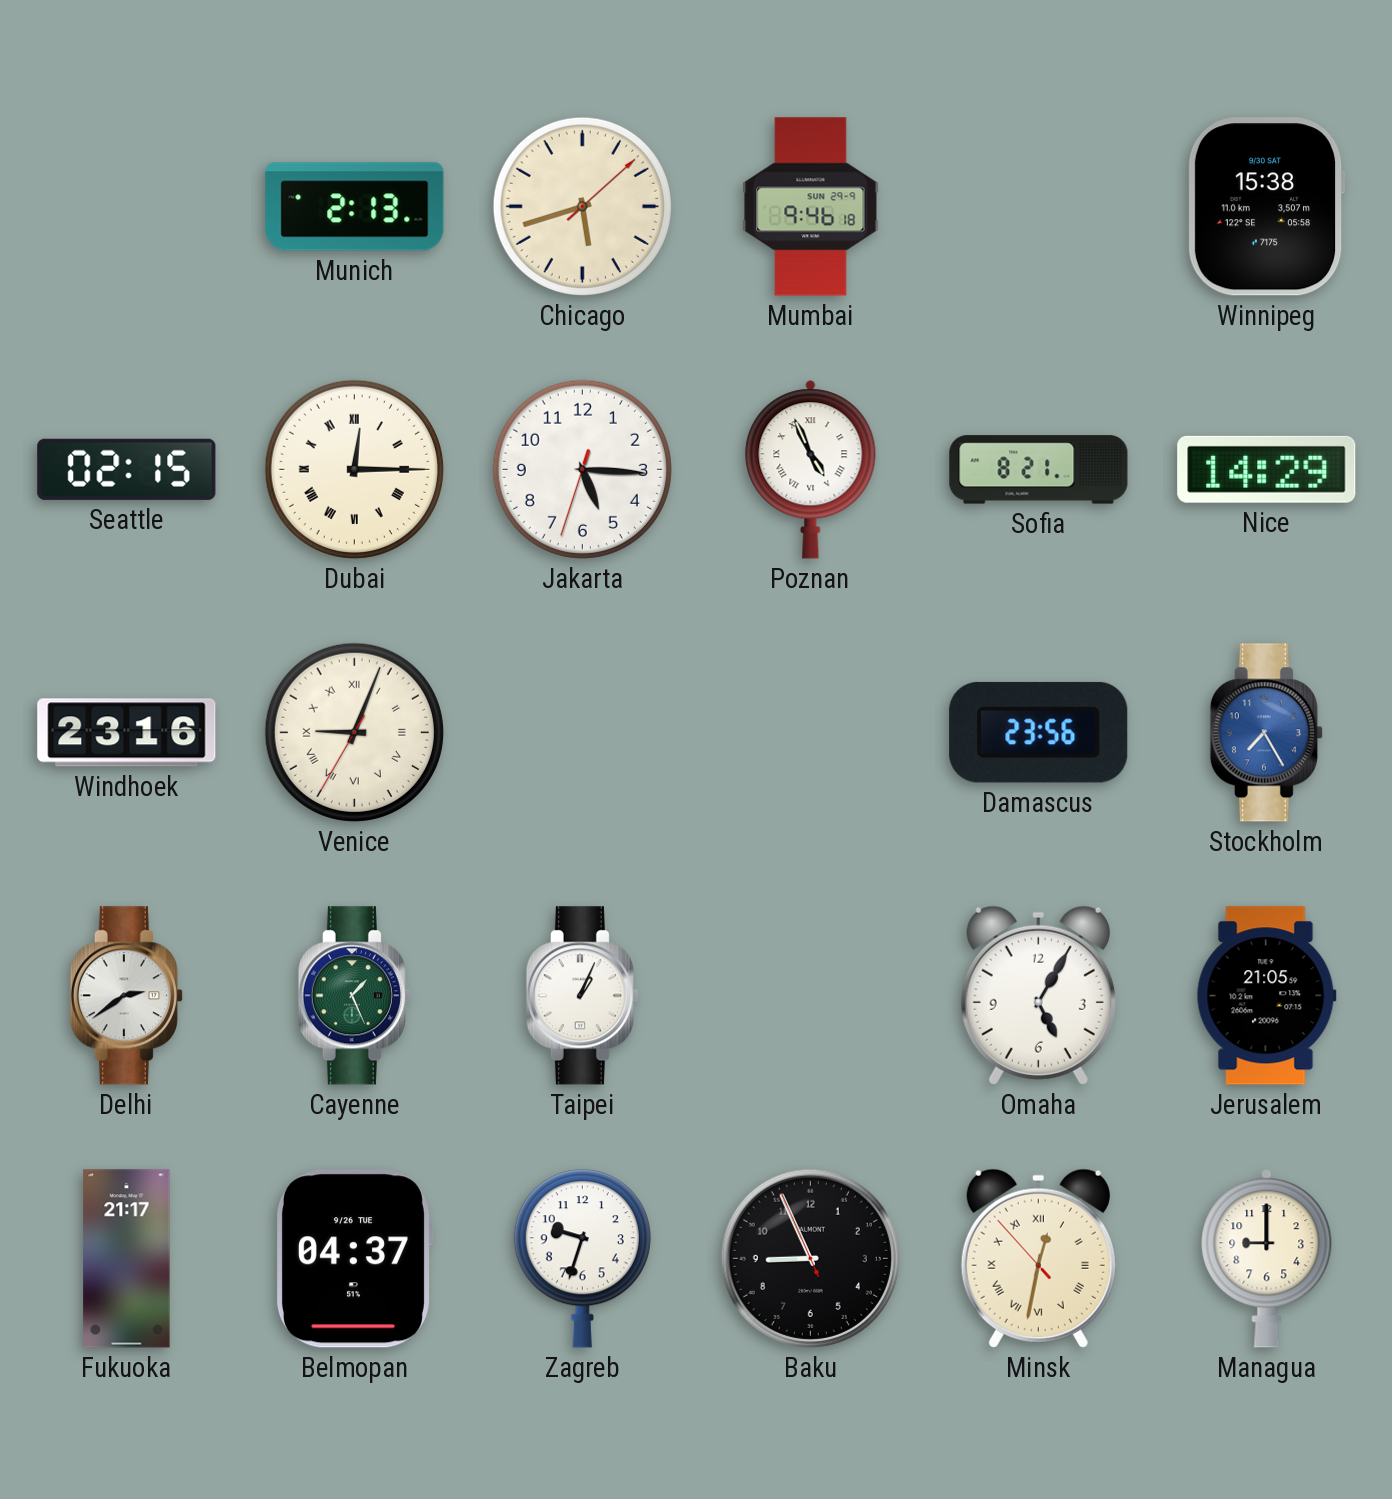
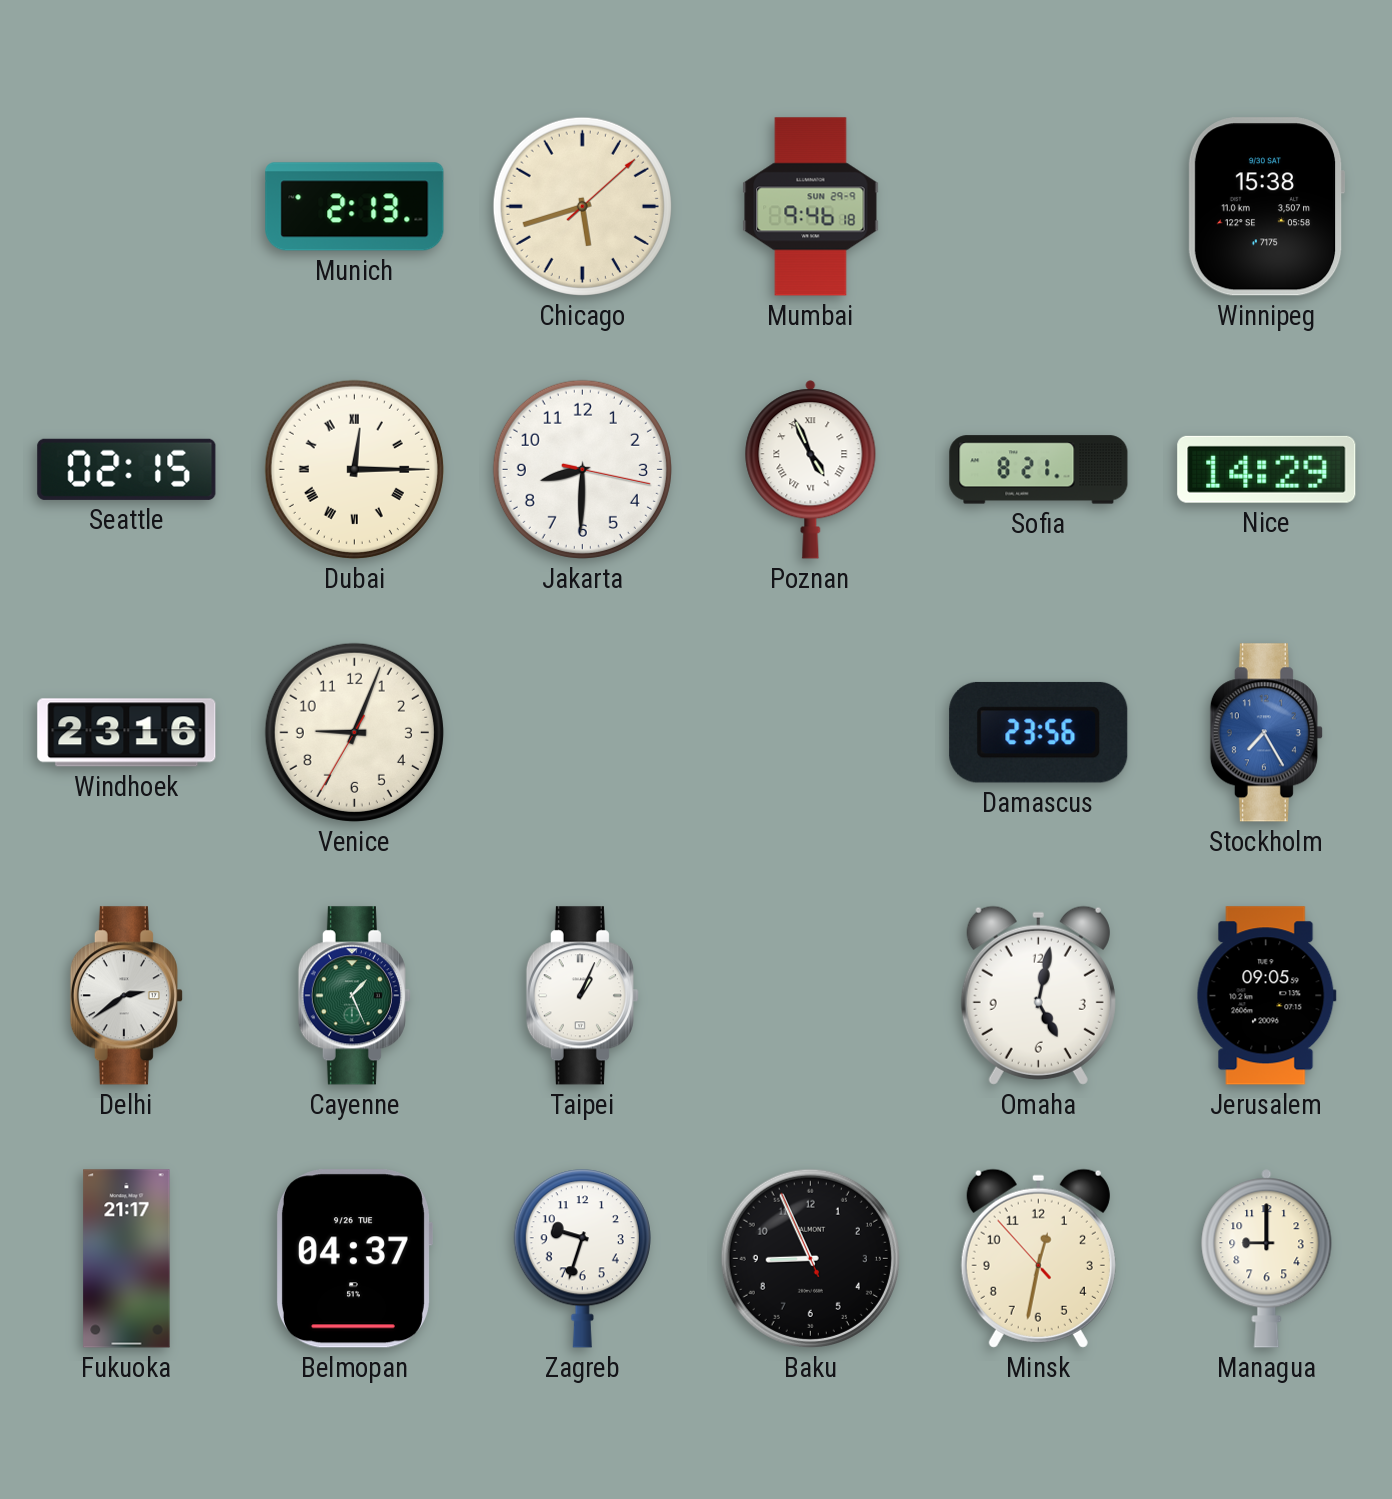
Jakarta: 5:15 -> 8:30
Venice numerals: Roman -> Arabic
Omaha: 5:05 -> 5:02
Jerusalem: 21:05 -> 09:05
Minsk numerals: Roman -> Arabic
